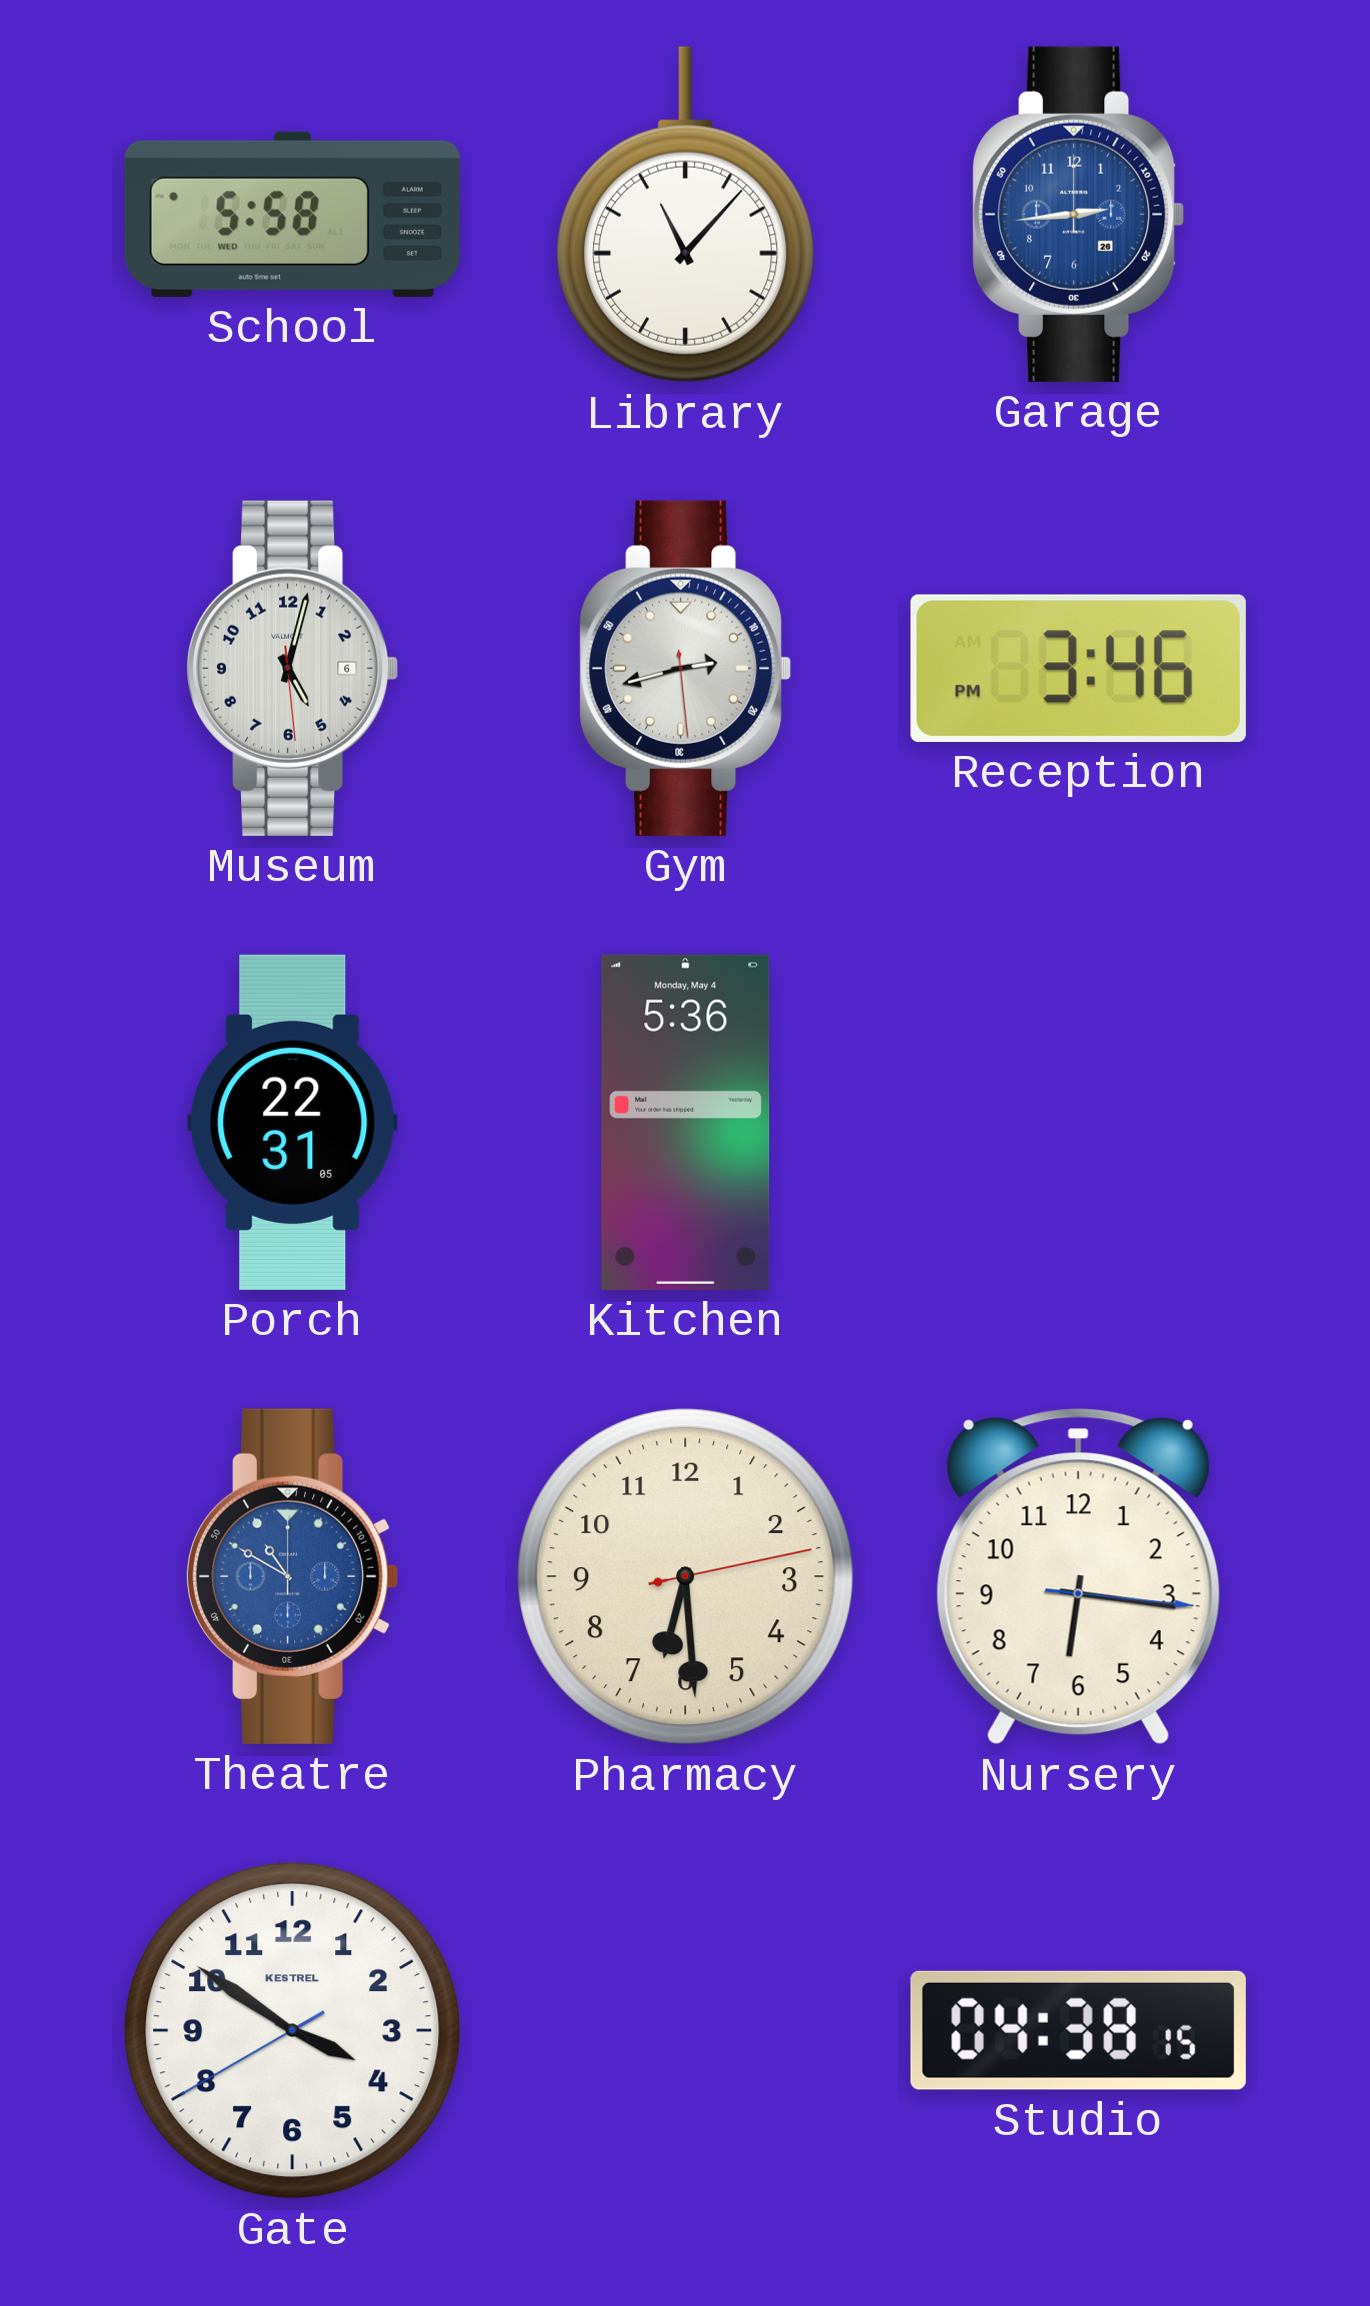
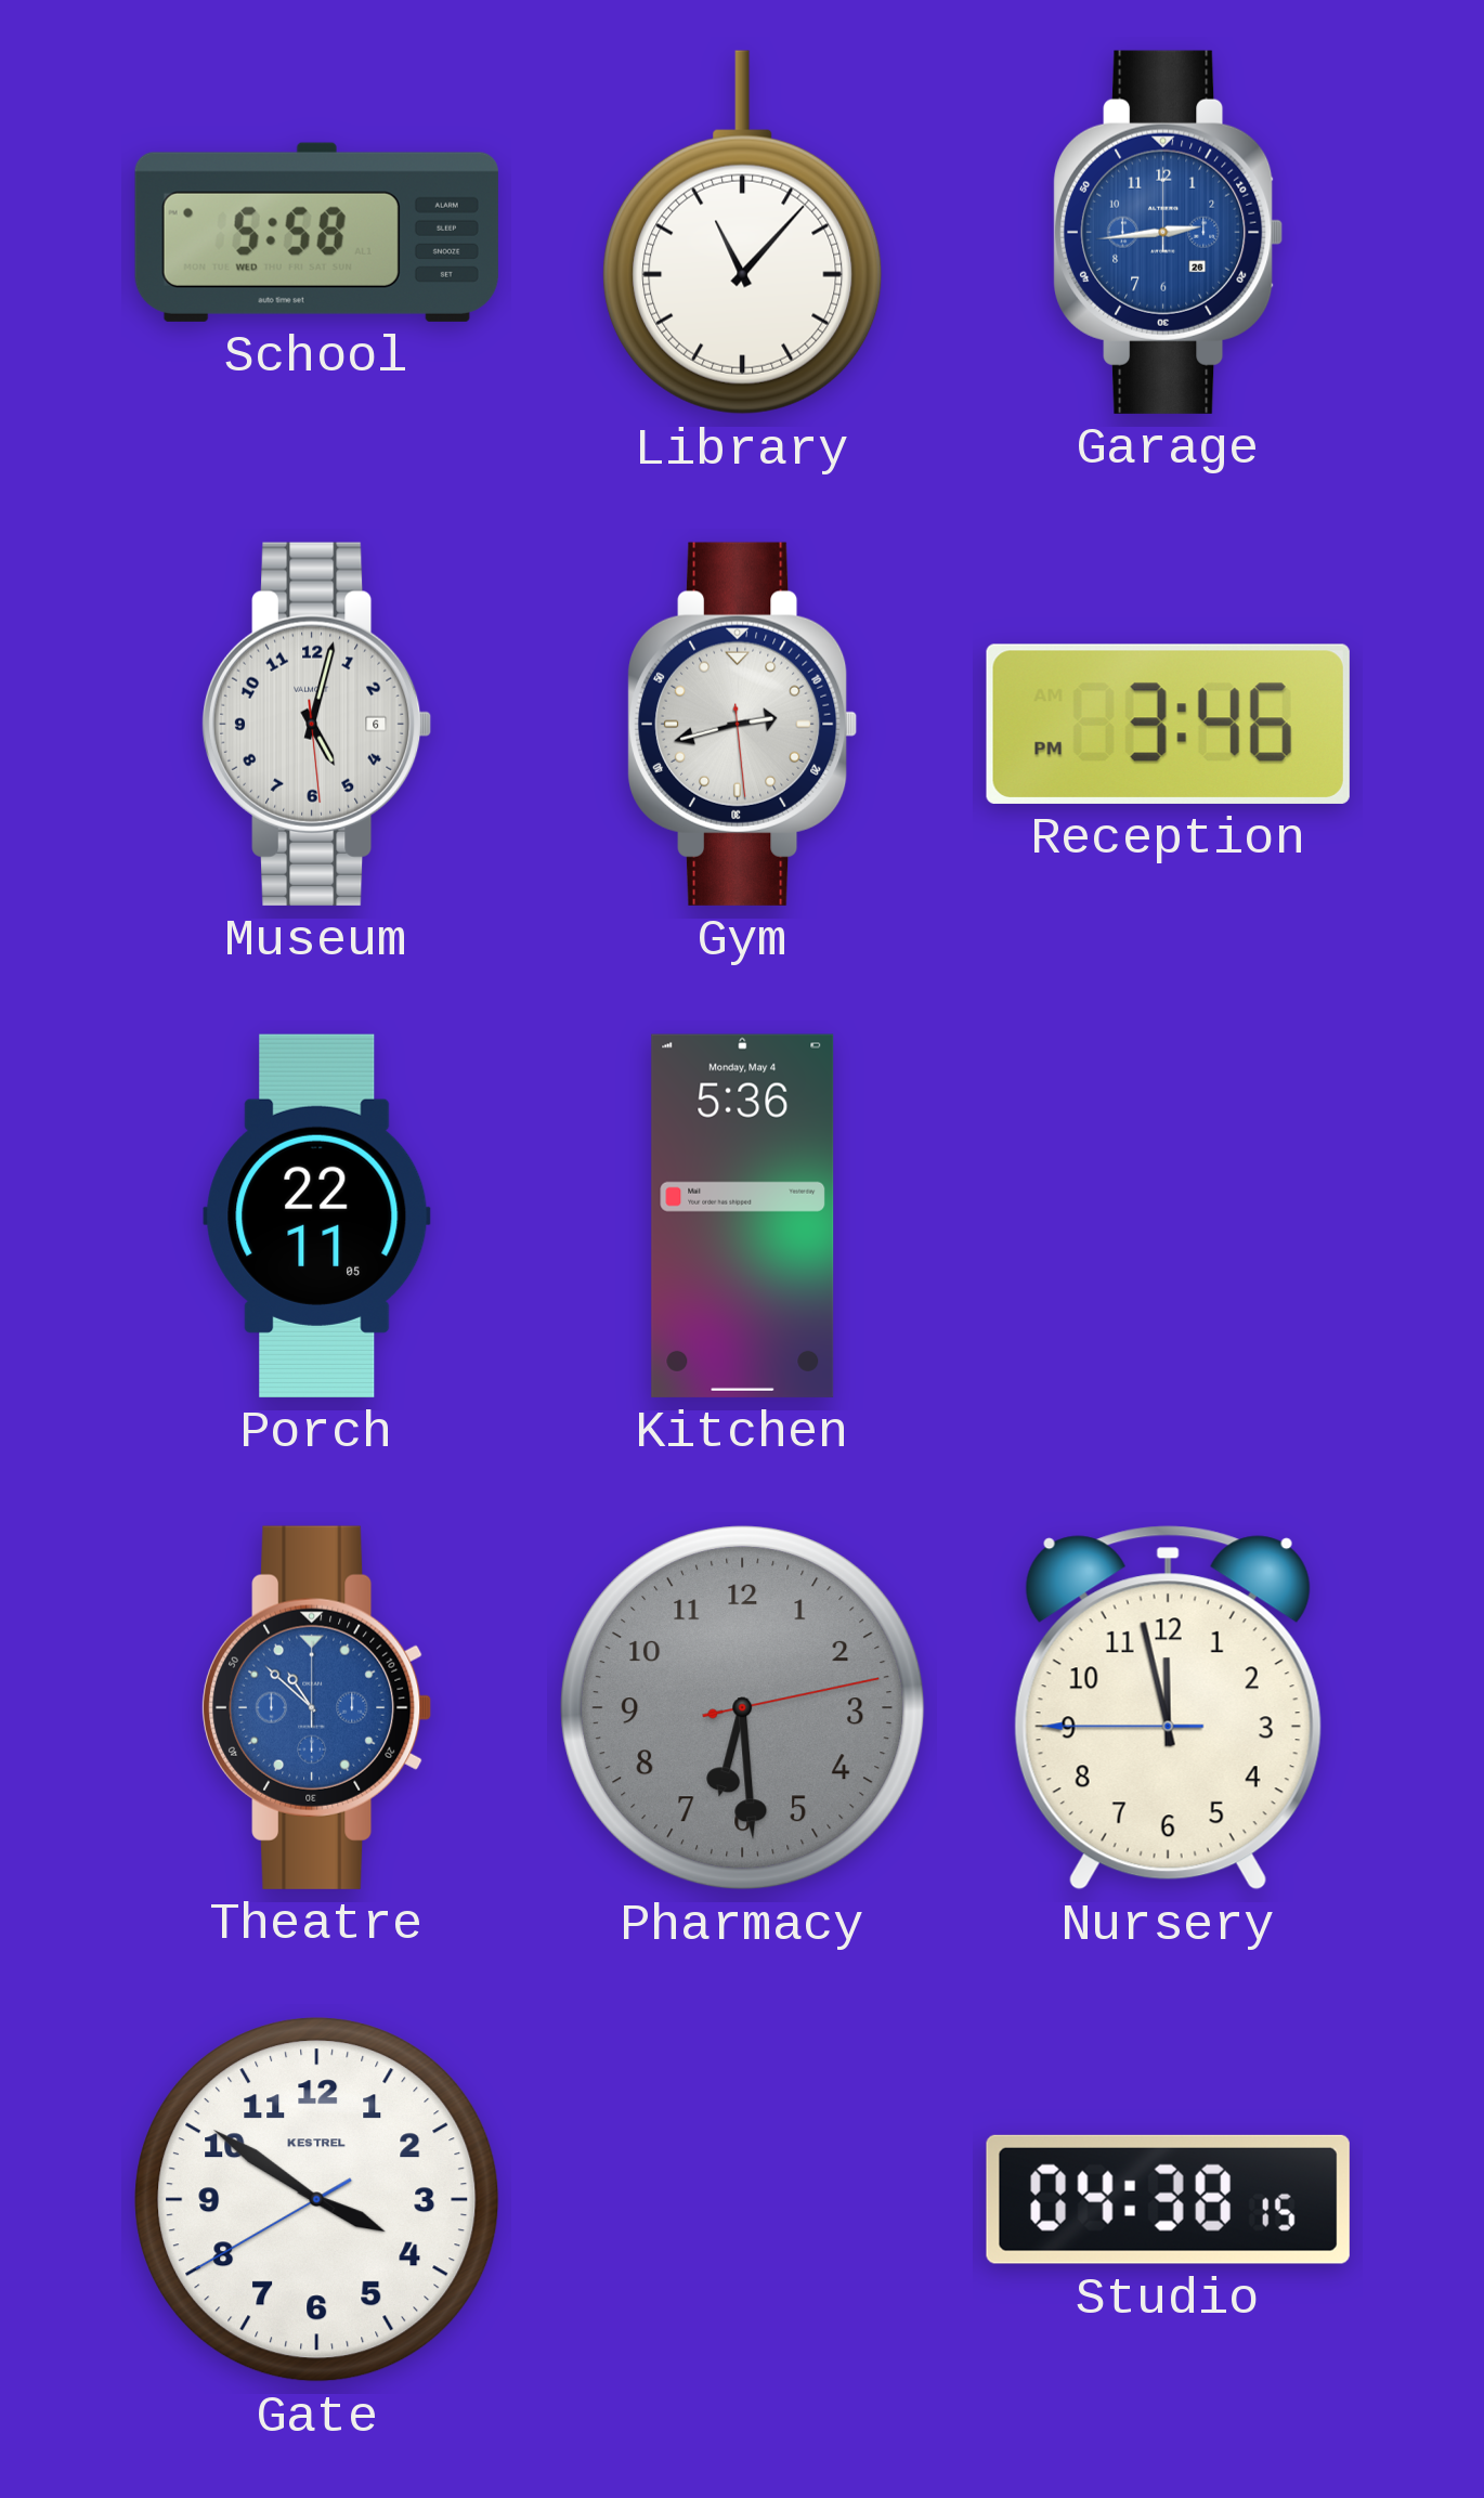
Porch: 22:31 -> 22:11
Theatre: 10:50 -> 10:52
Pharmacy dial: cream -> grey
Nursery: 6:16 -> 11:57
